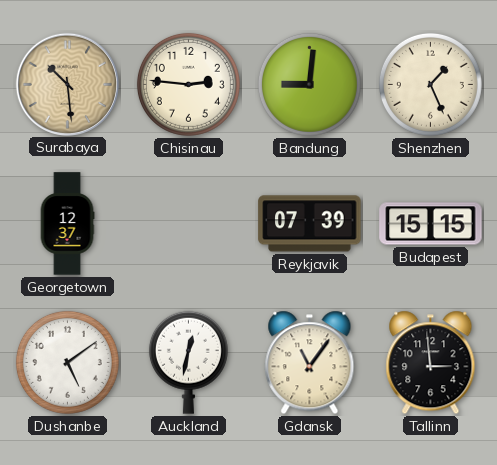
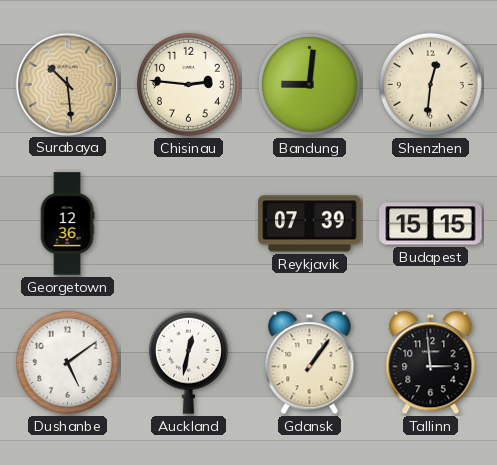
Shenzhen: 1:26 -> 12:31
Georgetown: 12:37 -> 12:36
Gdansk: 11:06 -> 1:06
